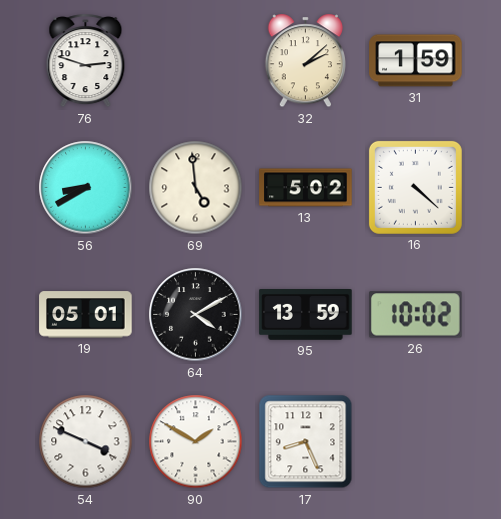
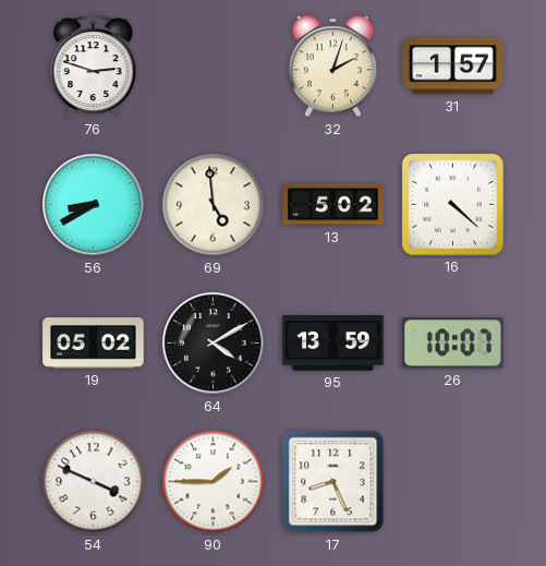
32: 2:08 -> 2:03
31: 1:59 -> 1:57
19: 05:01 -> 05:02
26: 10:02 -> 10:07
90: 1:50 -> 1:45
